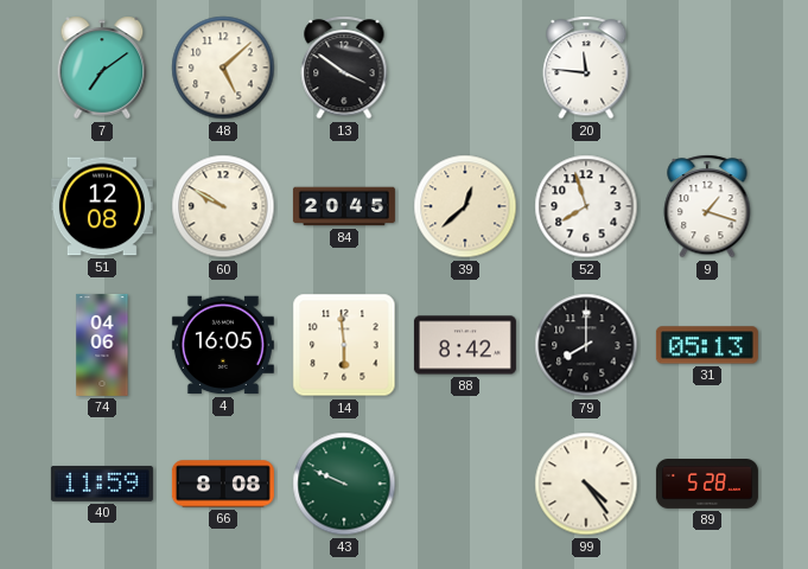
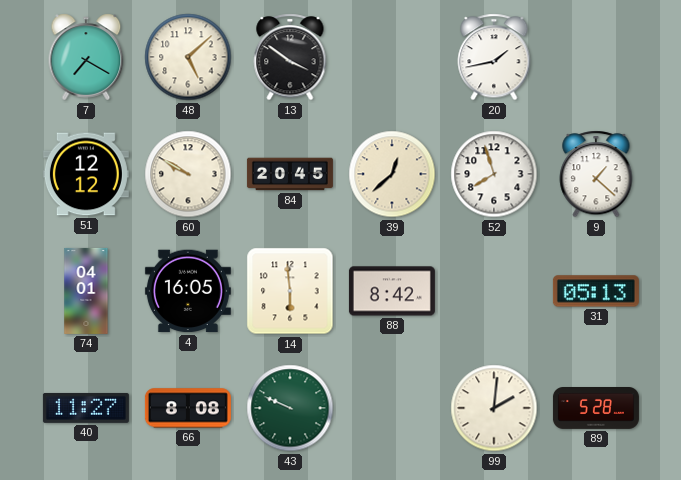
7: 7:09 -> 7:20
20: 11:46 -> 1:43
51: 12:08 -> 12:12
9: 1:18 -> 1:22
74: 04:06 -> 04:01
79: 8:00 -> none
40: 11:59 -> 11:27
99: 4:24 -> 2:01
